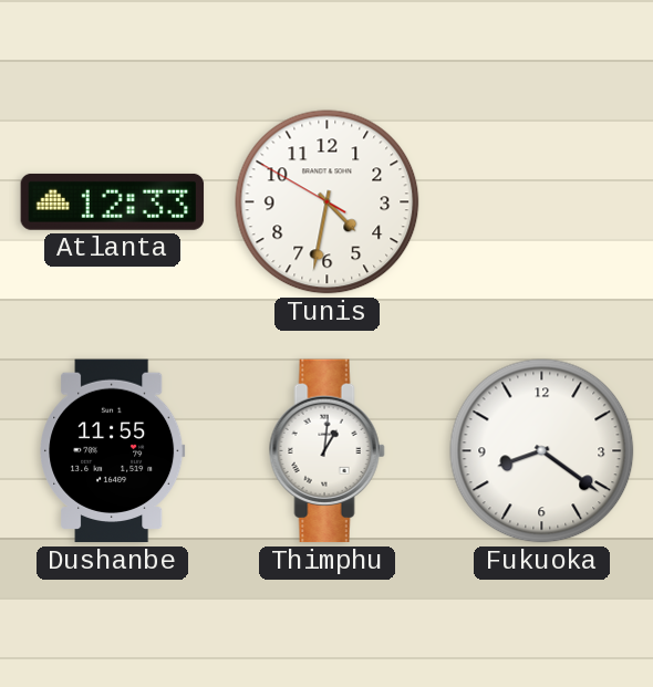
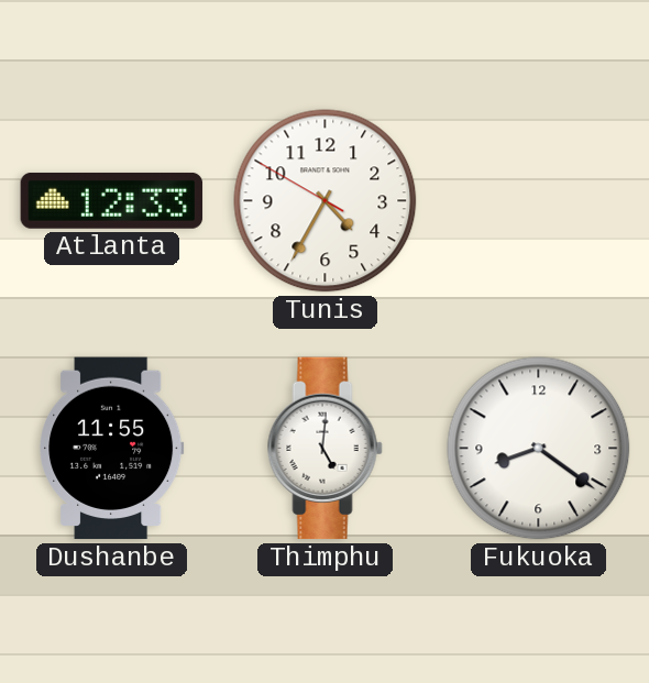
Tunis: 4:31 -> 4:34
Thimphu: 1:01 -> 5:01
